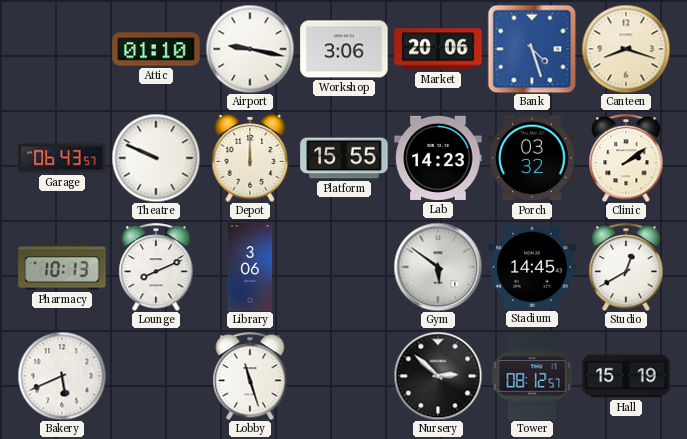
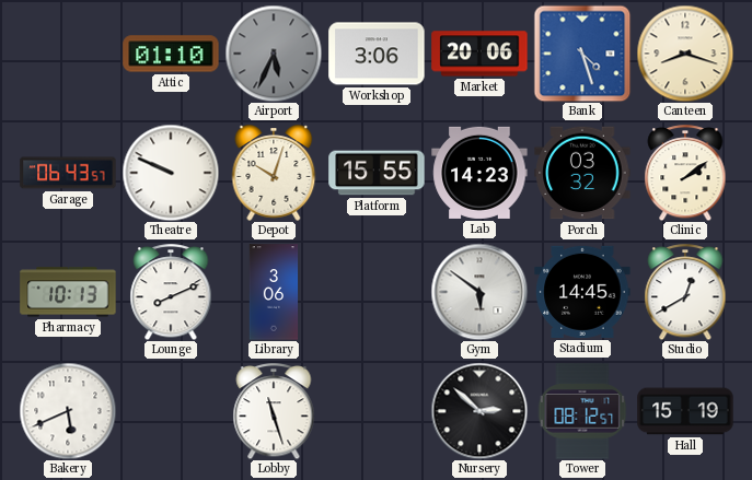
Airport: 9:17 -> 5:34
Airport dial: white -> grey
Depot: 12:00 -> 10:03
